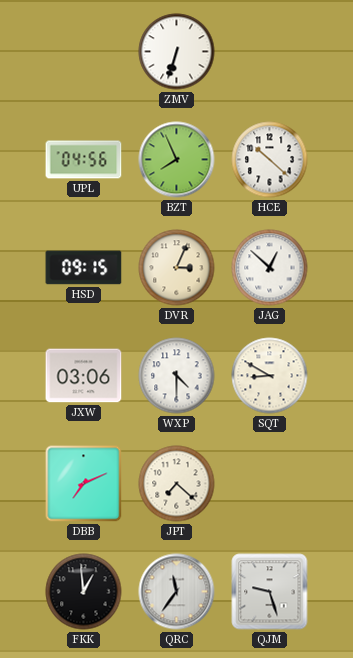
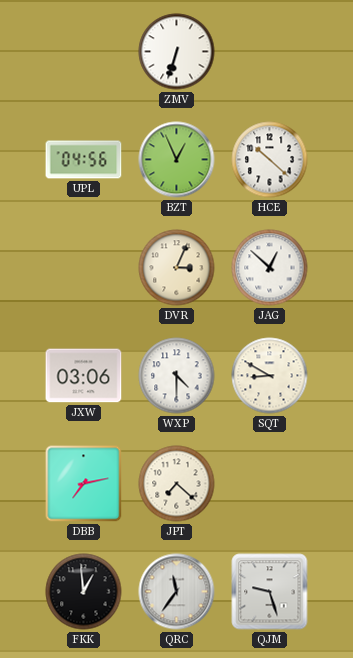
BZT: 7:56 -> 12:56
HSD: 09:15 -> none
DBB: 7:11 -> 7:13
